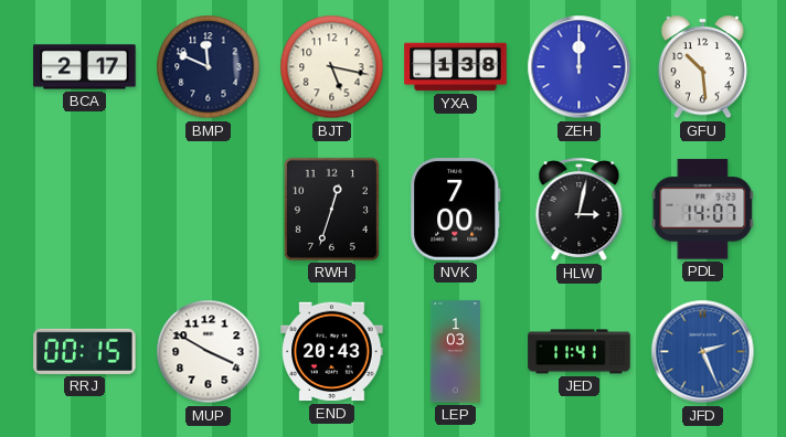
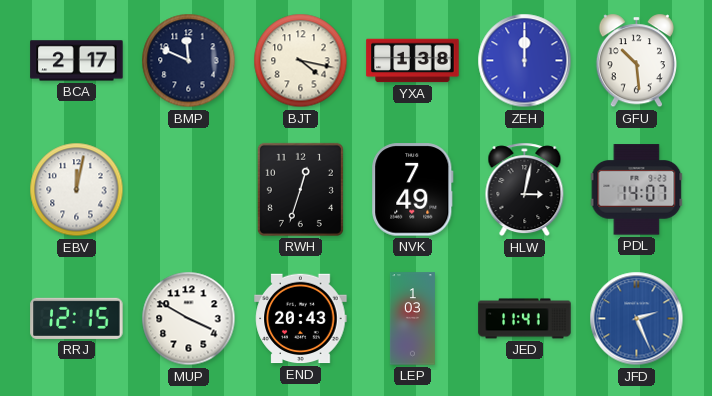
BJT: 5:17 -> 4:17
EBV: none -> 12:02
NVK: 7:00 -> 7:49
RRJ: 00:15 -> 12:15
